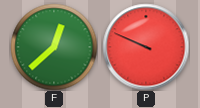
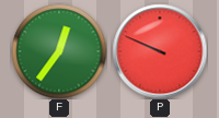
F: 12:38 -> 12:36
